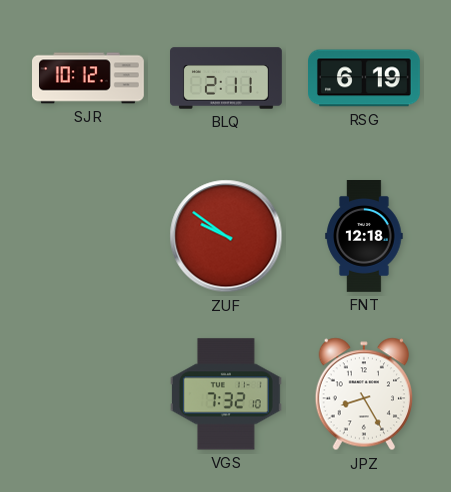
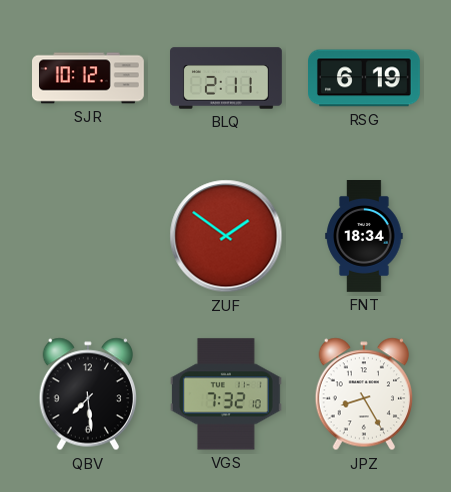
ZUF: 9:51 -> 1:51
FNT: 12:18 -> 18:34
QBV: none -> 7:29
